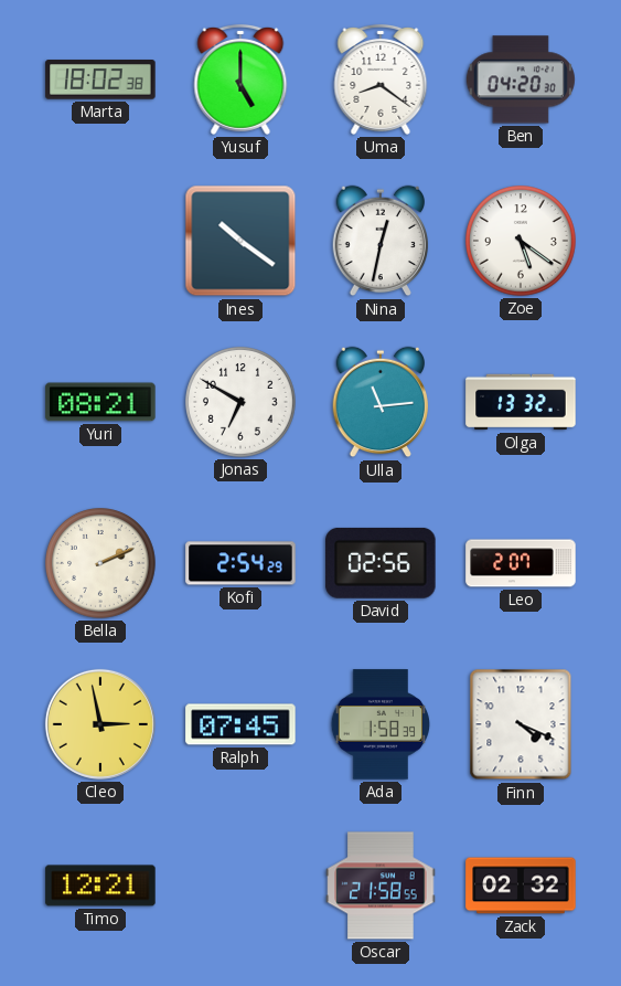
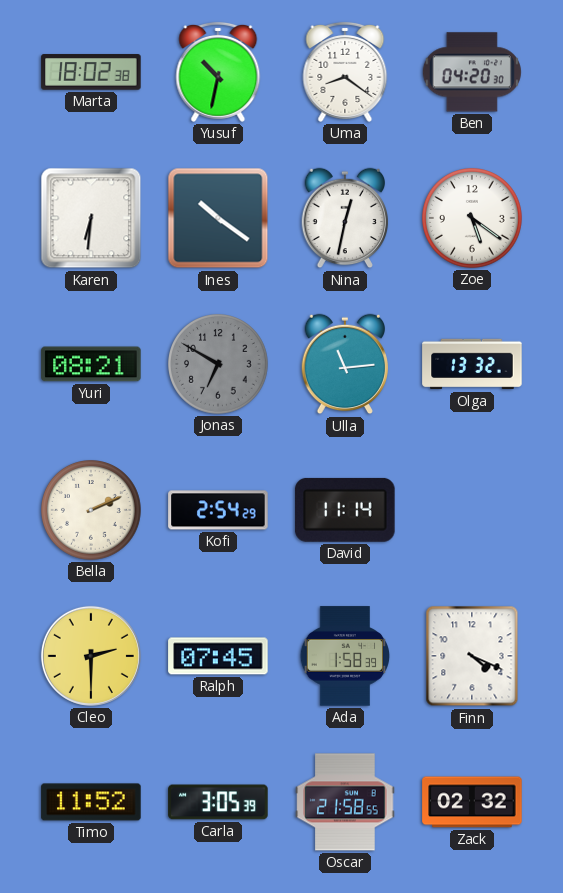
Yusuf: 5:00 -> 10:32
Karen: none -> 6:31
Jonas dial: white -> grey
David: 02:56 -> 11:14
Leo: 2:07 -> none
Cleo: 2:58 -> 2:30
Timo: 12:21 -> 11:52
Carla: none -> 3:05
